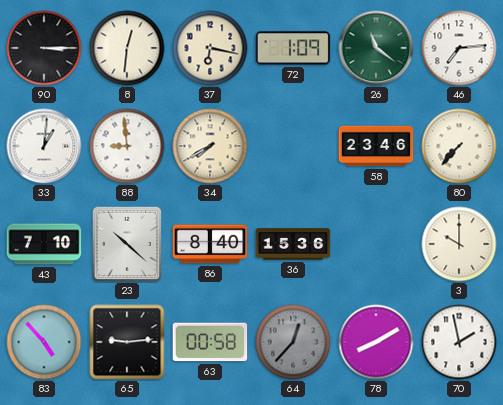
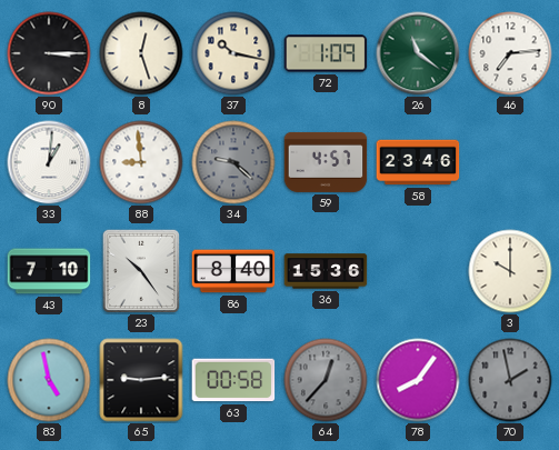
8: 12:31 -> 12:27
37: 6:17 -> 10:17
34: 7:40 -> 9:22
34 dial: cream -> grey
59: none -> 4:57
80: 7:37 -> none
23: 10:22 -> 10:24
83: 4:53 -> 4:58
78: 8:10 -> 8:06
70 dial: white -> grey
